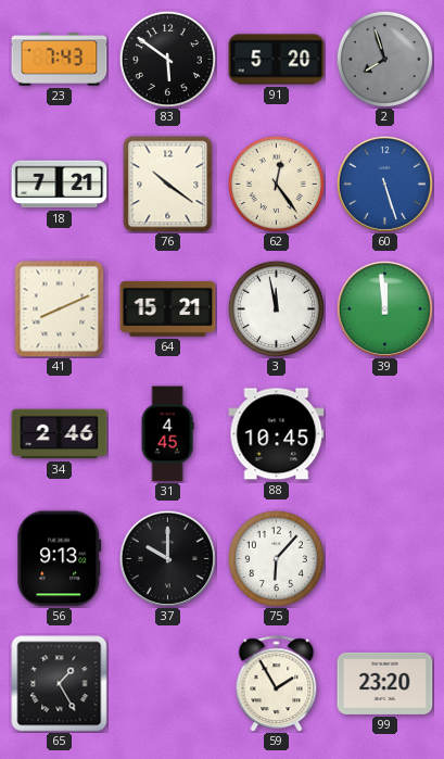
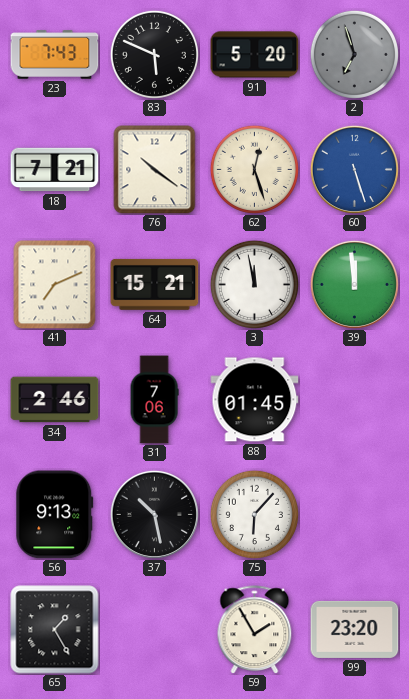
83: 5:51 -> 5:49
2: 7:57 -> 6:57
62: 12:24 -> 12:27
41: 8:11 -> 7:11
31: 4:45 -> 7:06
88: 10:45 -> 01:45
37: 10:00 -> 10:28
